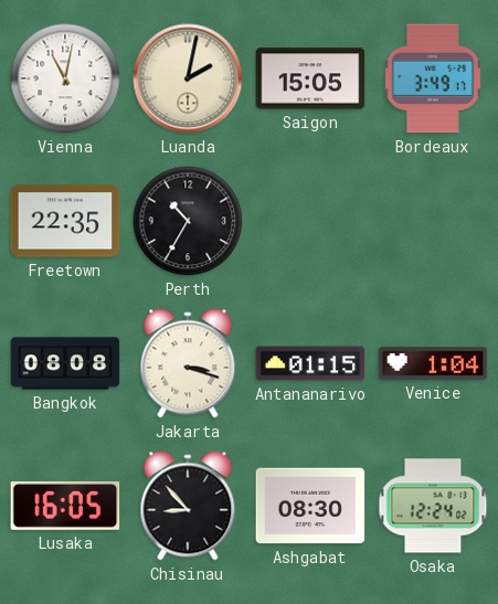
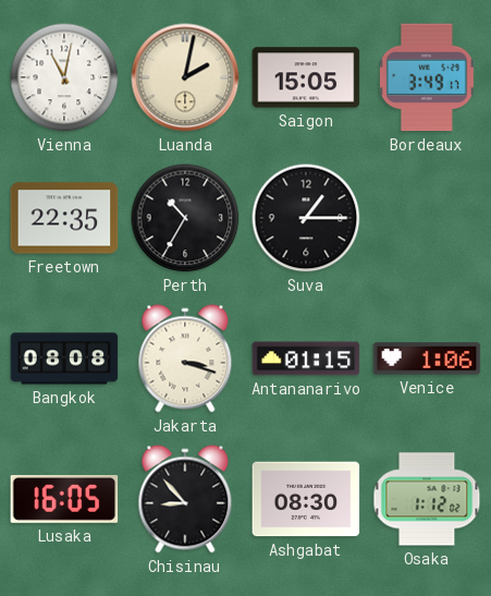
Suva: none -> 1:15
Venice: 1:04 -> 1:06
Osaka: 12:24 -> 1:12
